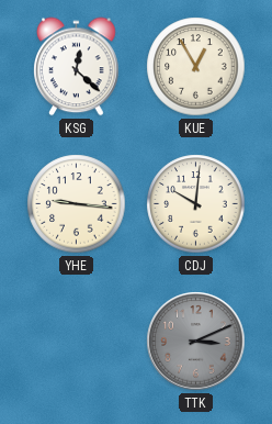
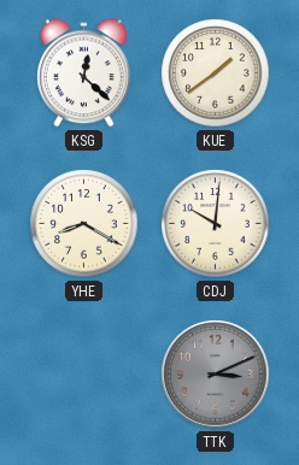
KUE: 12:55 -> 1:39
YHE: 9:16 -> 8:20
